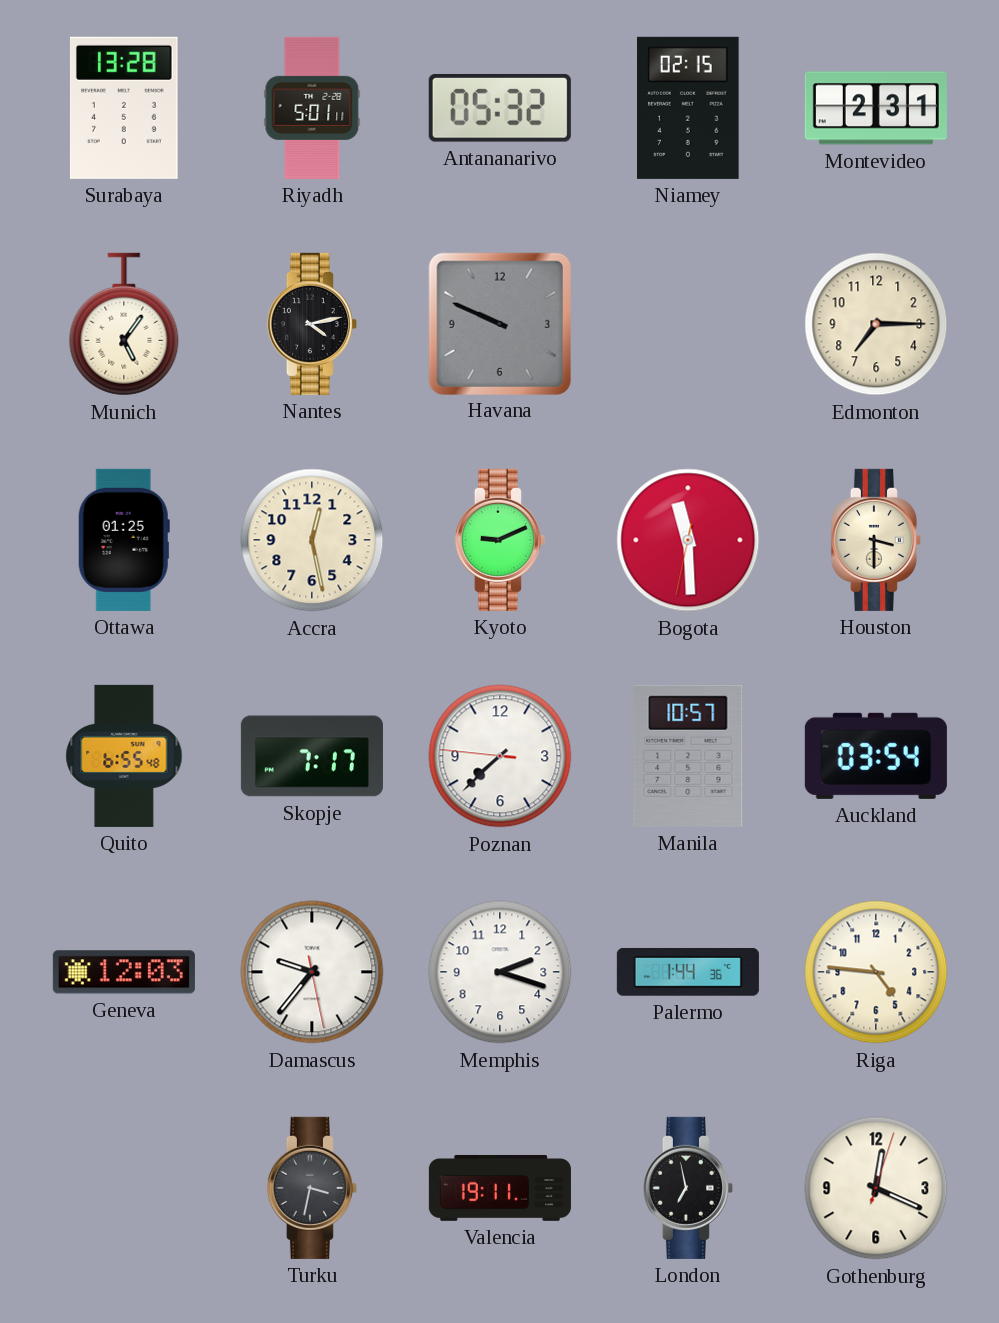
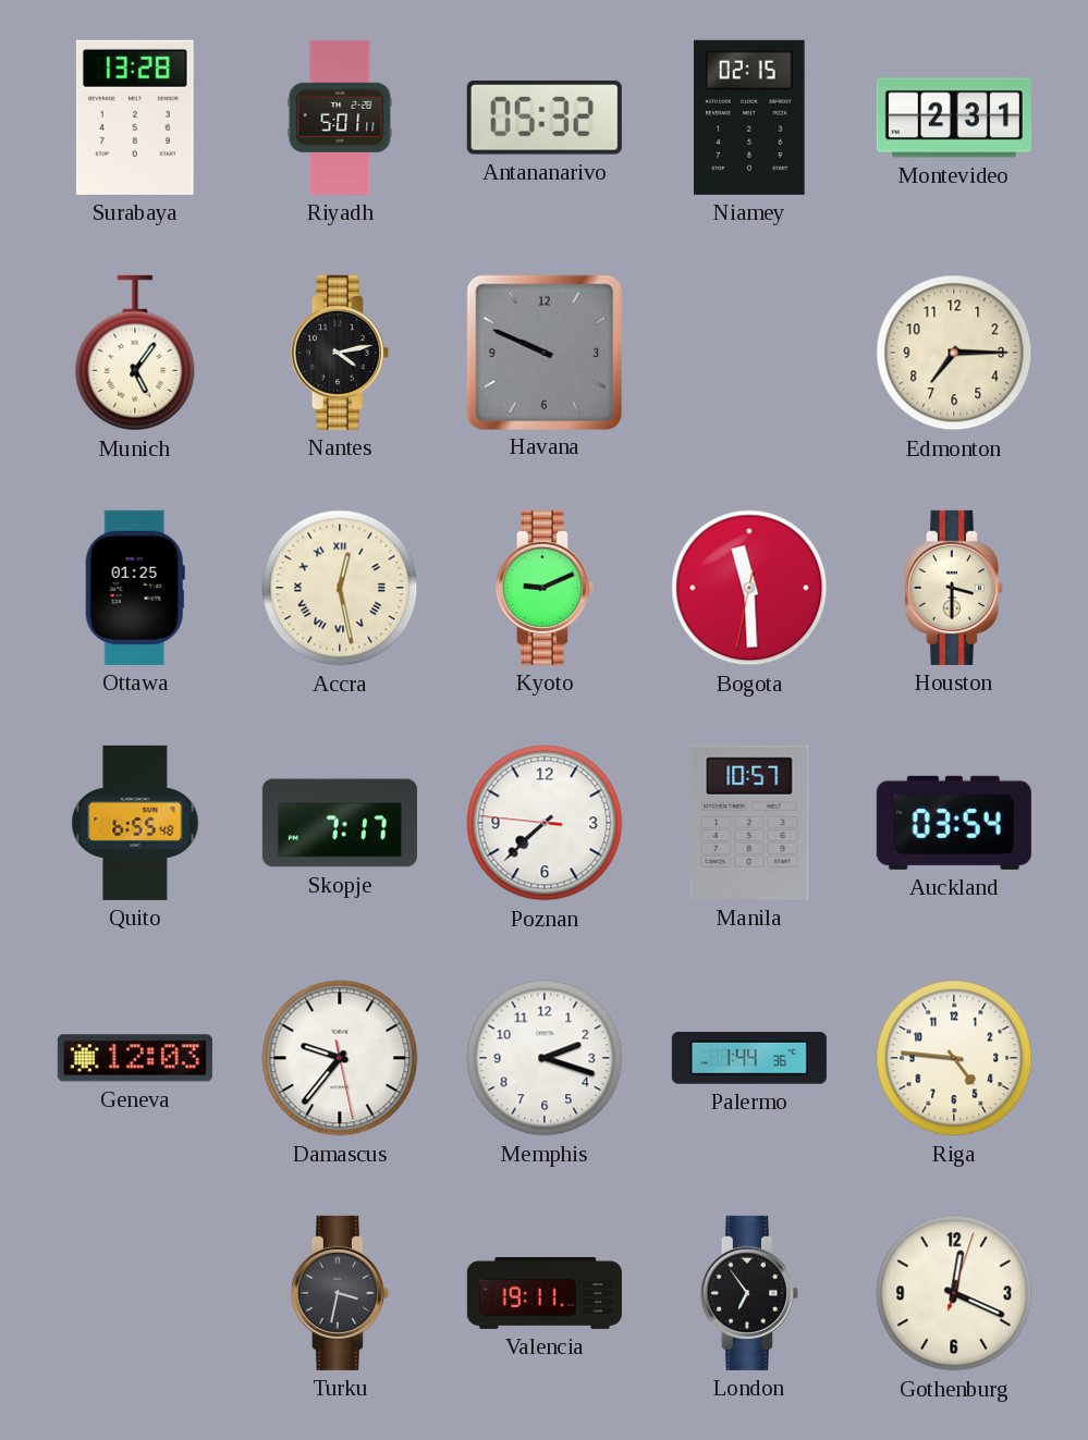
Accra numerals: Arabic -> Roman
London: 6:58 -> 6:54
